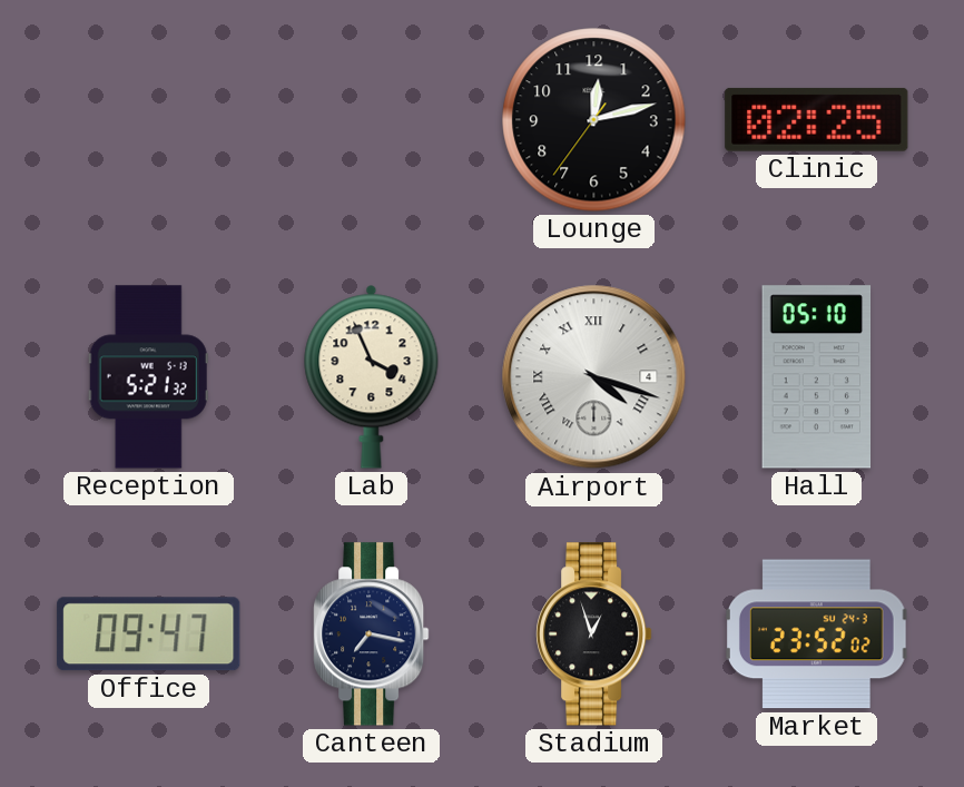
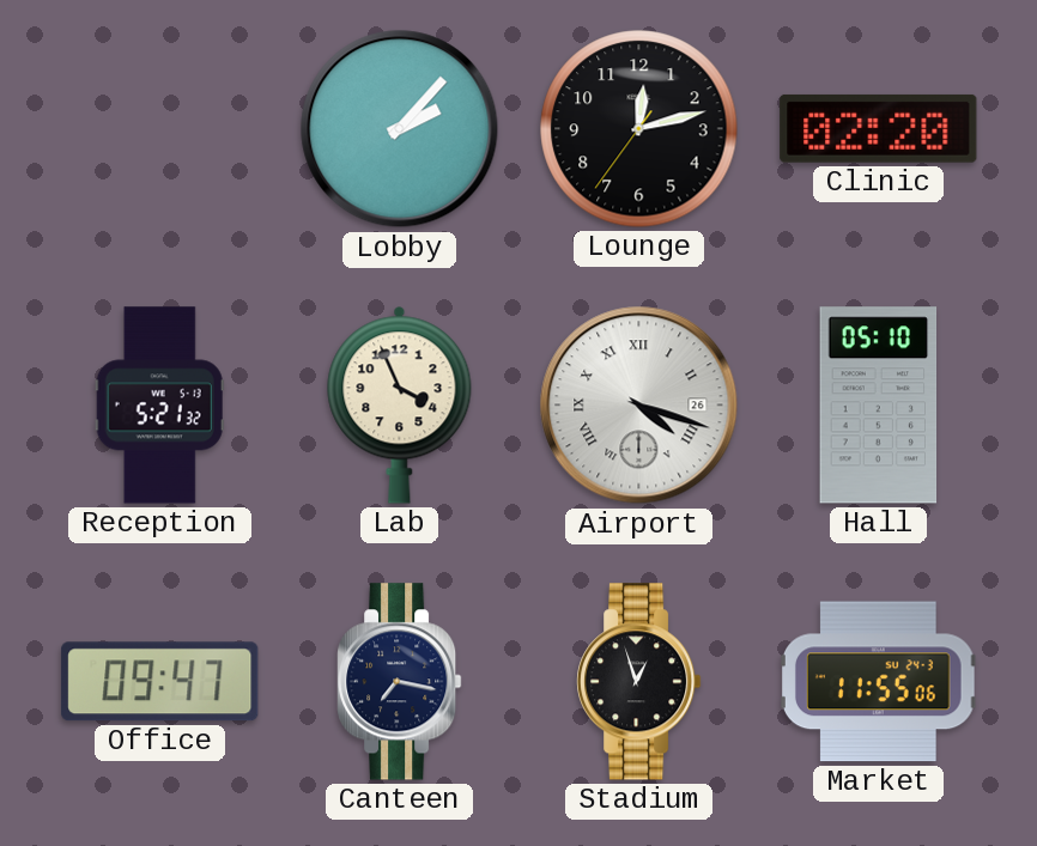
Lobby: none -> 2:07
Clinic: 02:25 -> 02:20
Airport date: 4 -> 26
Market: 23:52 -> 11:55
